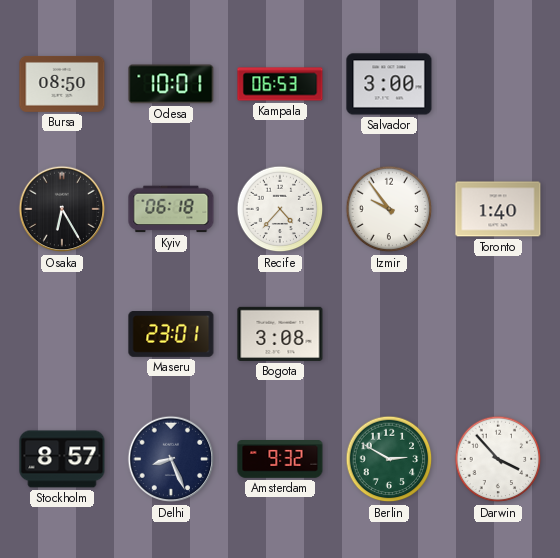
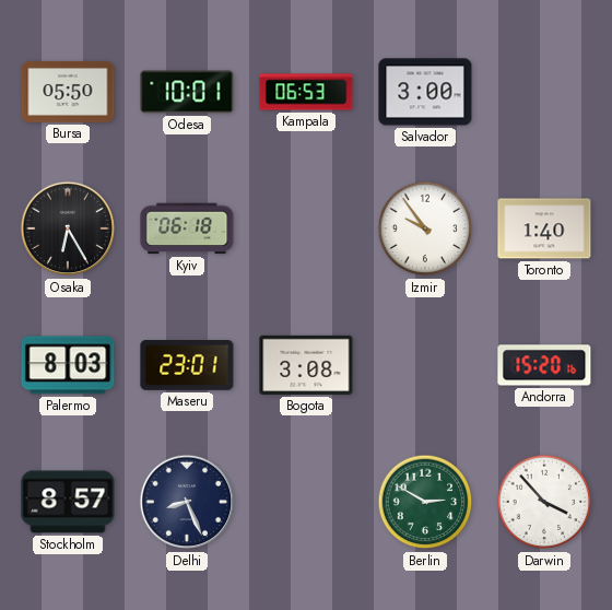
Bursa: 08:50 -> 05:50
Recife: 4:37 -> none
Palermo: none -> 8:03
Andorra: none -> 15:20
Amsterdam: 9:32 -> none
